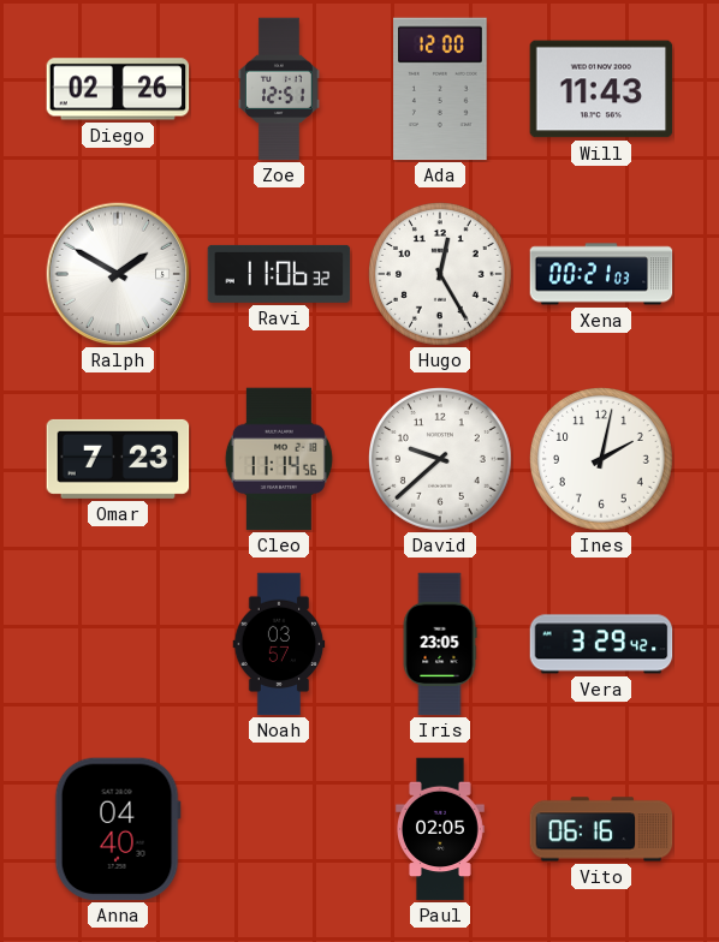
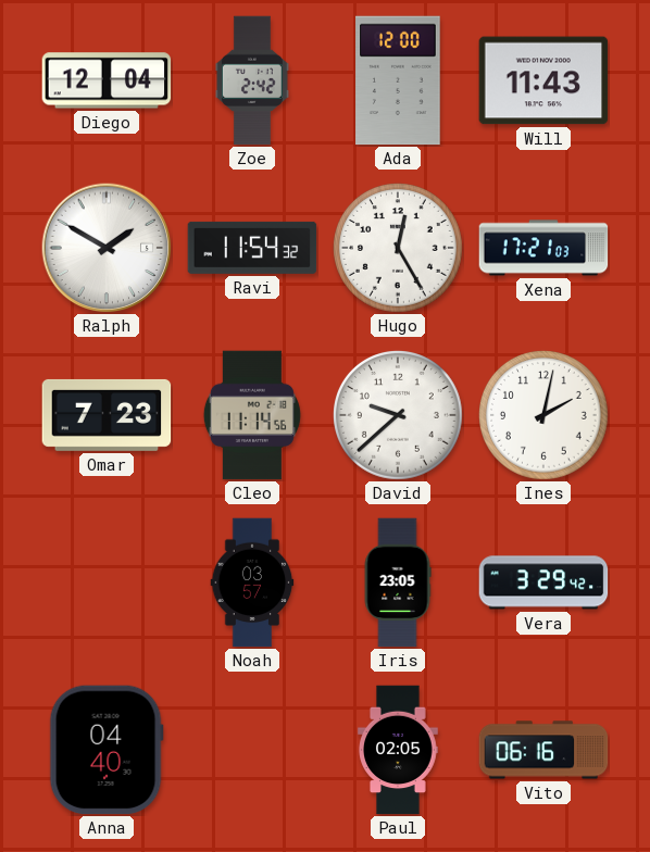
Diego: 02:26 -> 12:04
Zoe: 12:51 -> 2:42
Ravi: 11:06 -> 11:54
Xena: 00:21 -> 17:21
